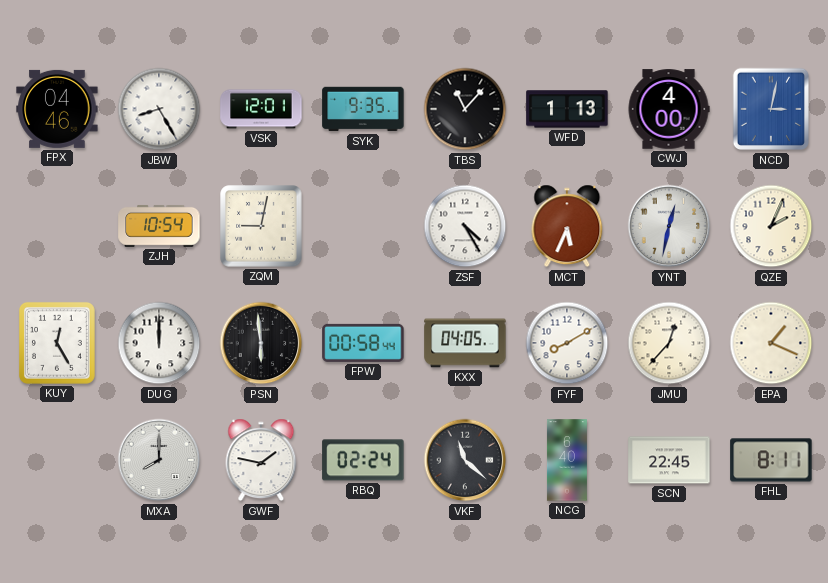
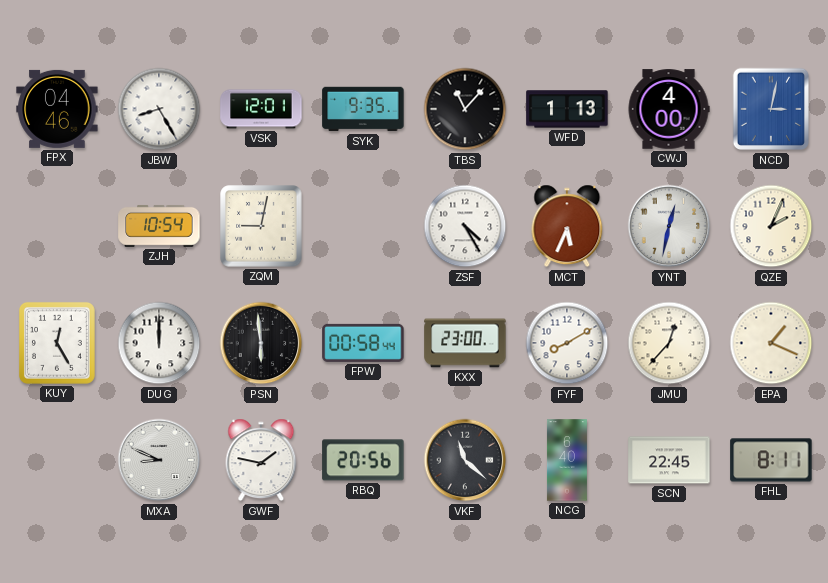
KXX: 04:05 -> 23:00
MXA: 8:00 -> 8:49
RBQ: 02:24 -> 20:56
